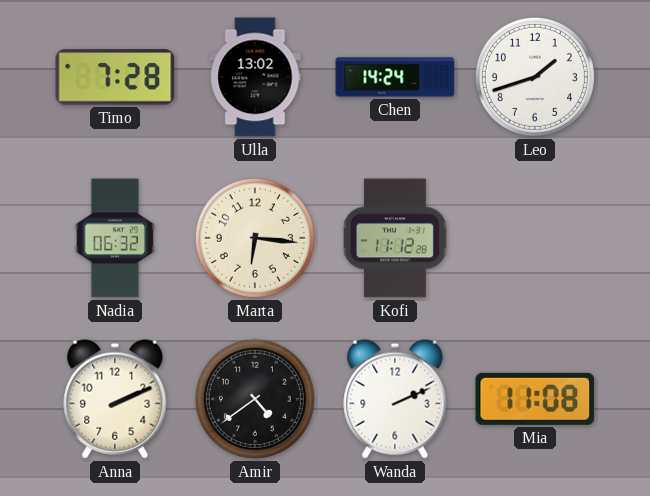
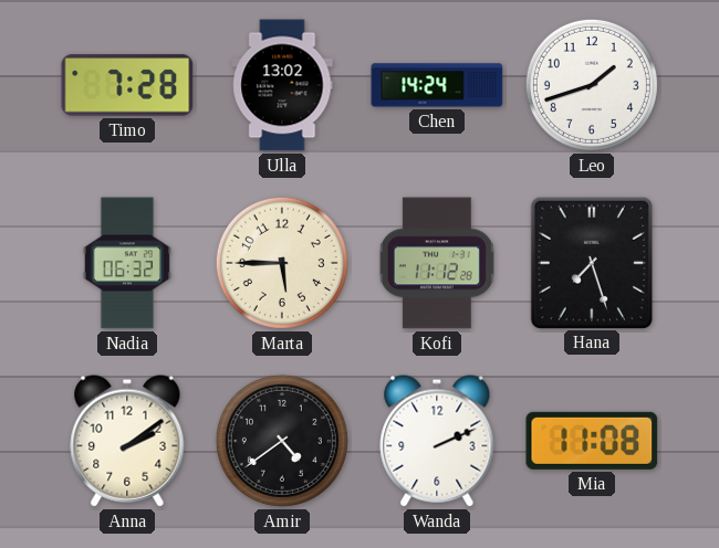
Marta: 6:16 -> 5:45
Hana: none -> 7:27
Anna: 2:11 -> 2:09
